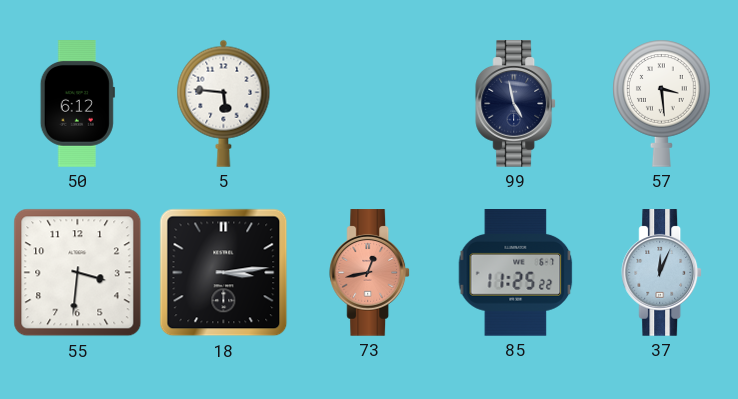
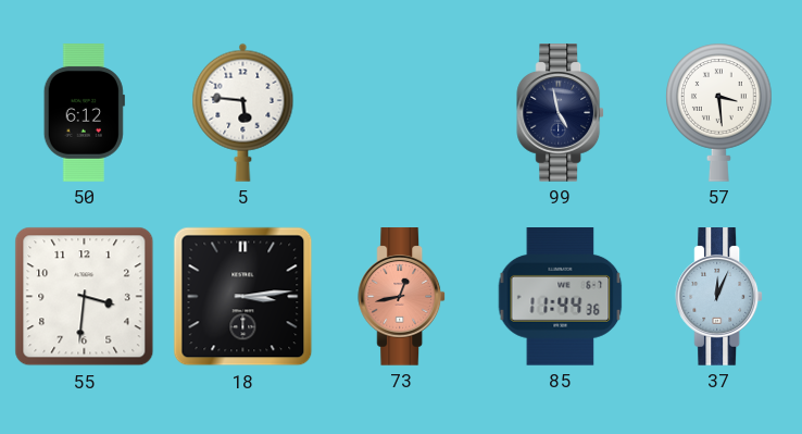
85: 11:25 -> 11:44
